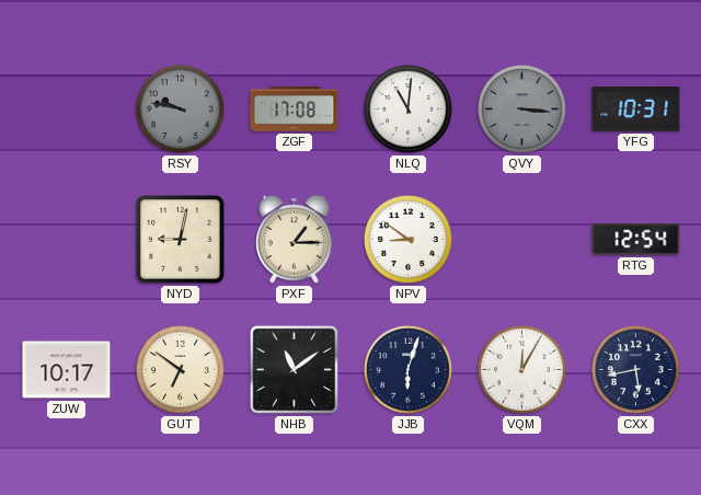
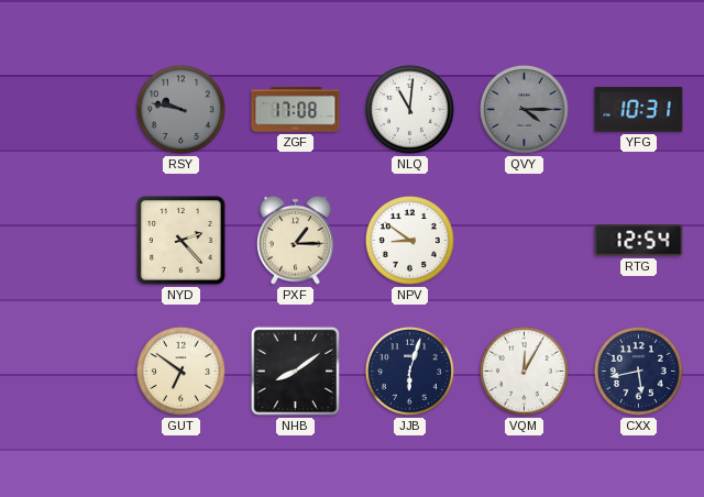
QVY: 3:16 -> 4:15
NYD: 9:02 -> 2:23
ZUW: 10:17 -> none
NHB: 11:09 -> 8:09
